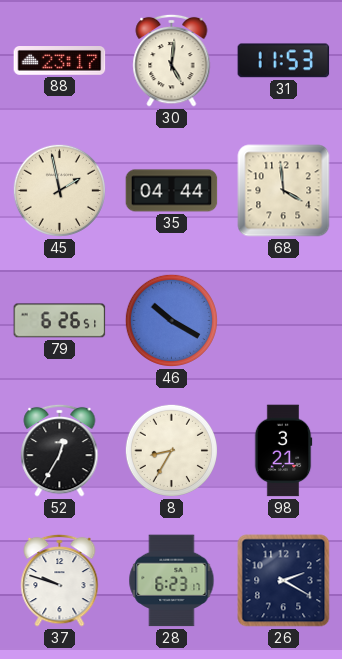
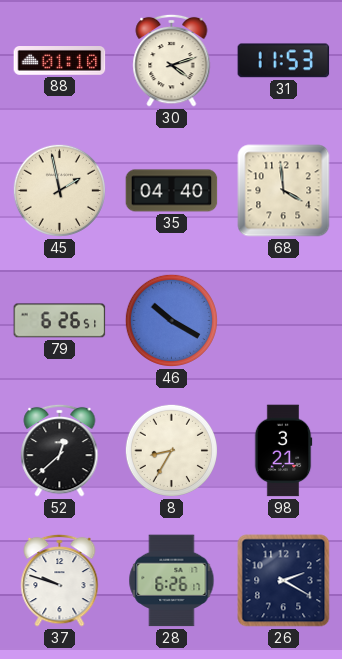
88: 23:17 -> 01:10
30: 5:01 -> 4:12
35: 04:44 -> 04:40
52: 12:35 -> 12:38
28: 6:23 -> 6:26
